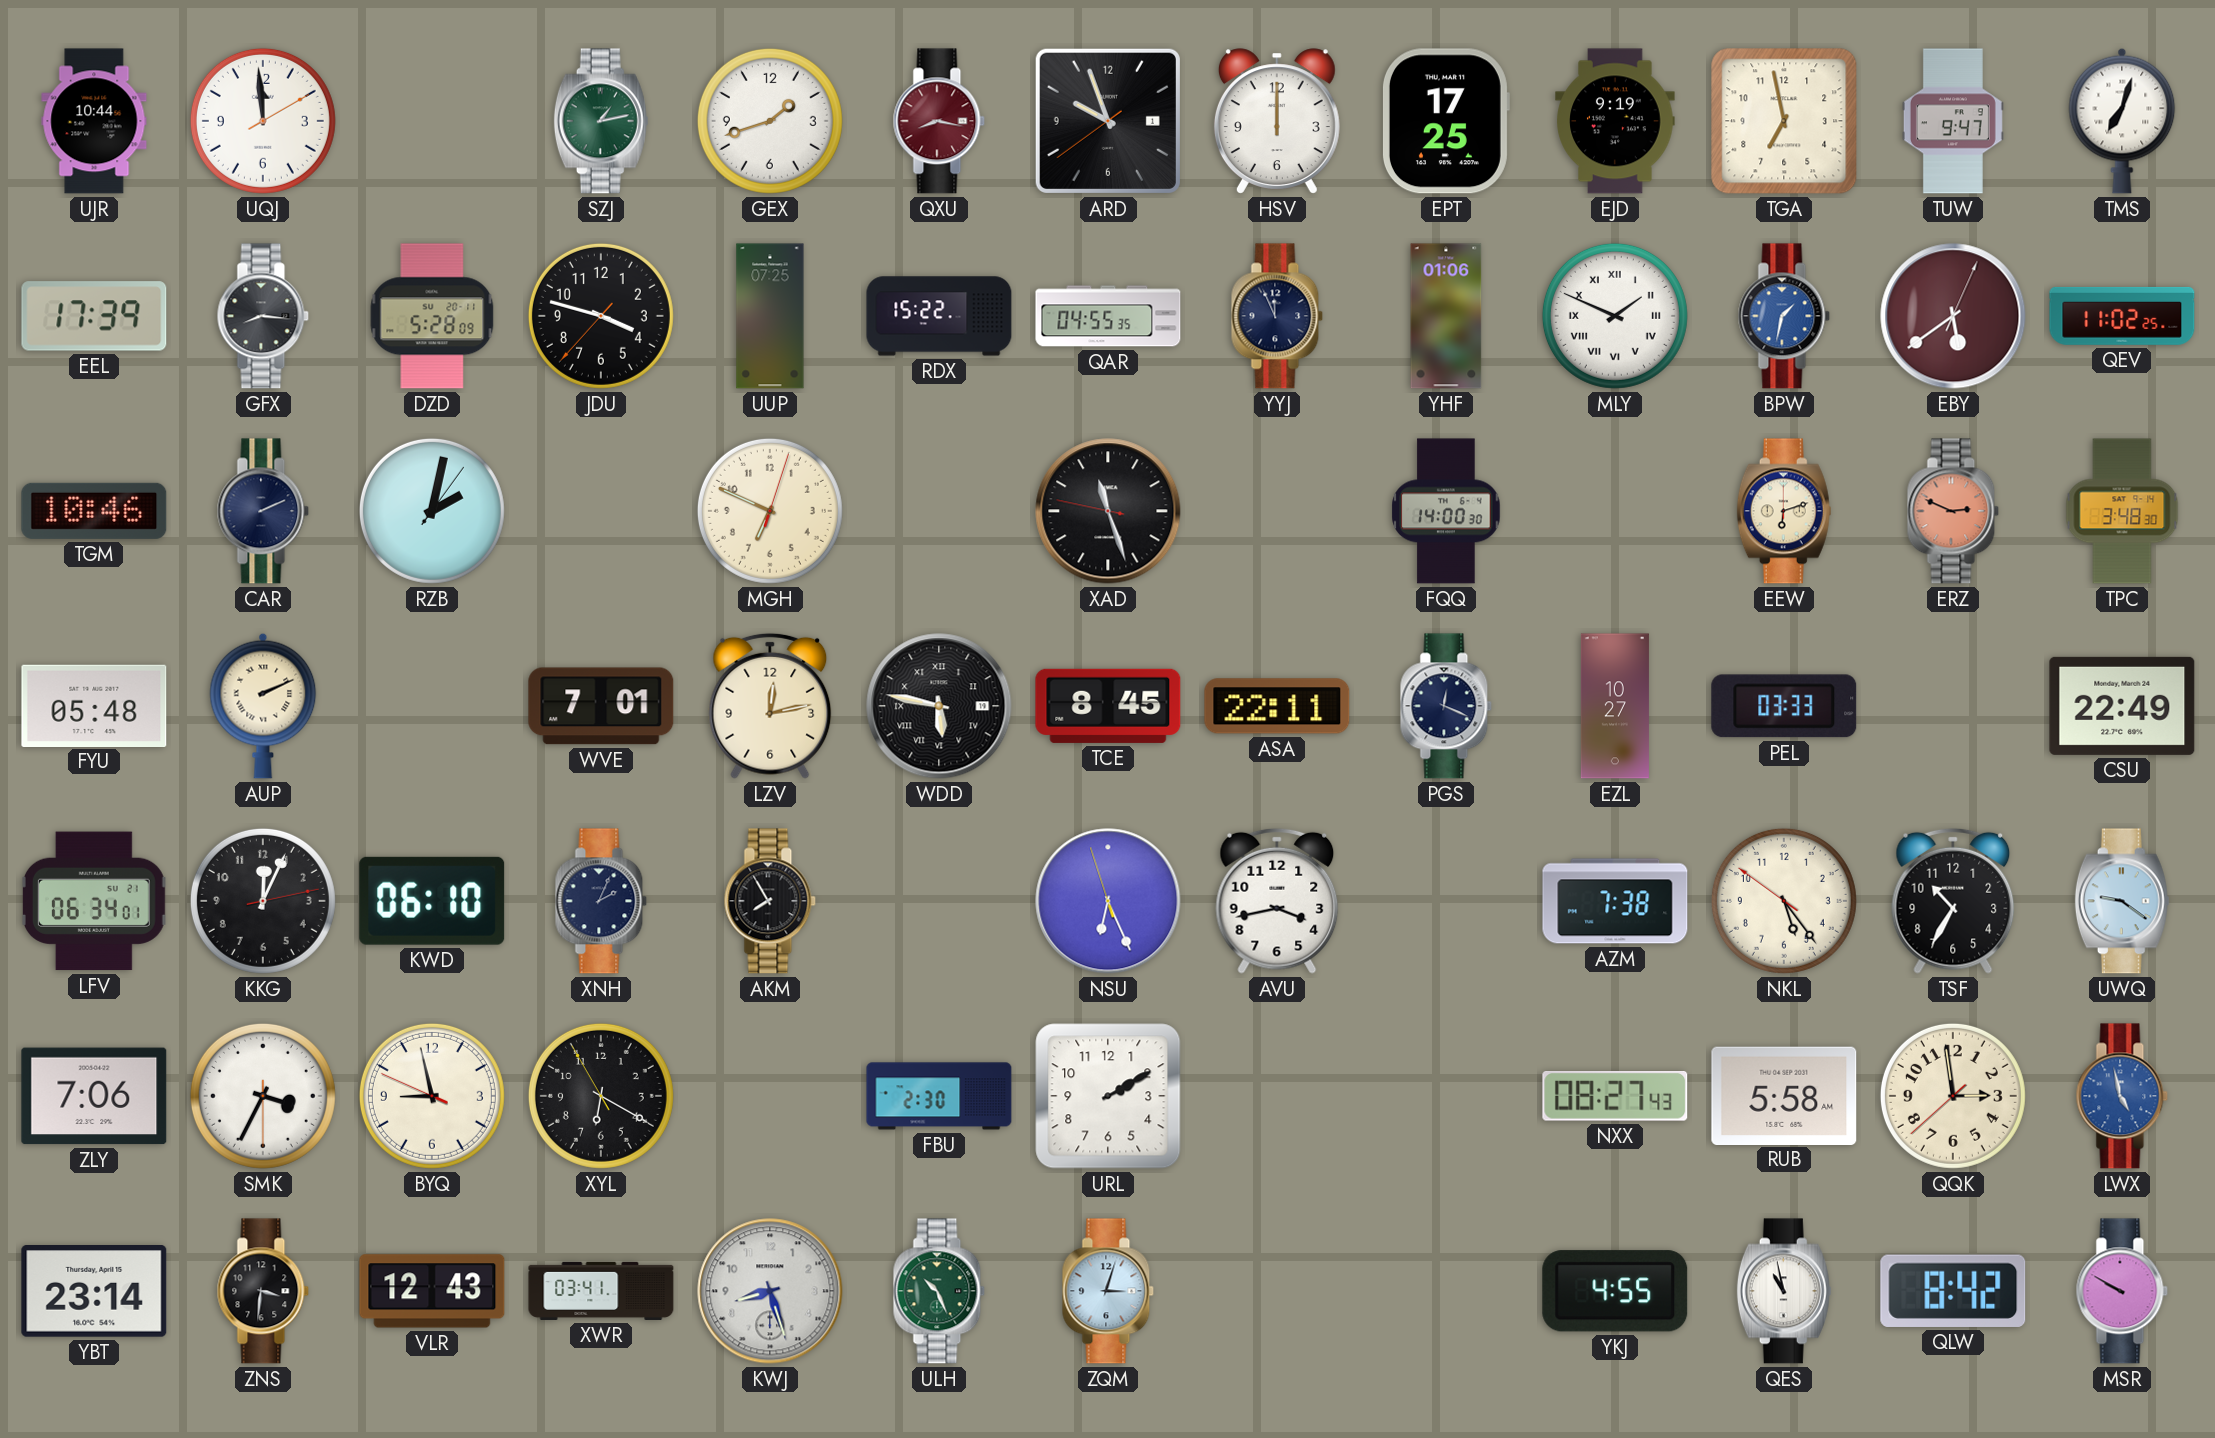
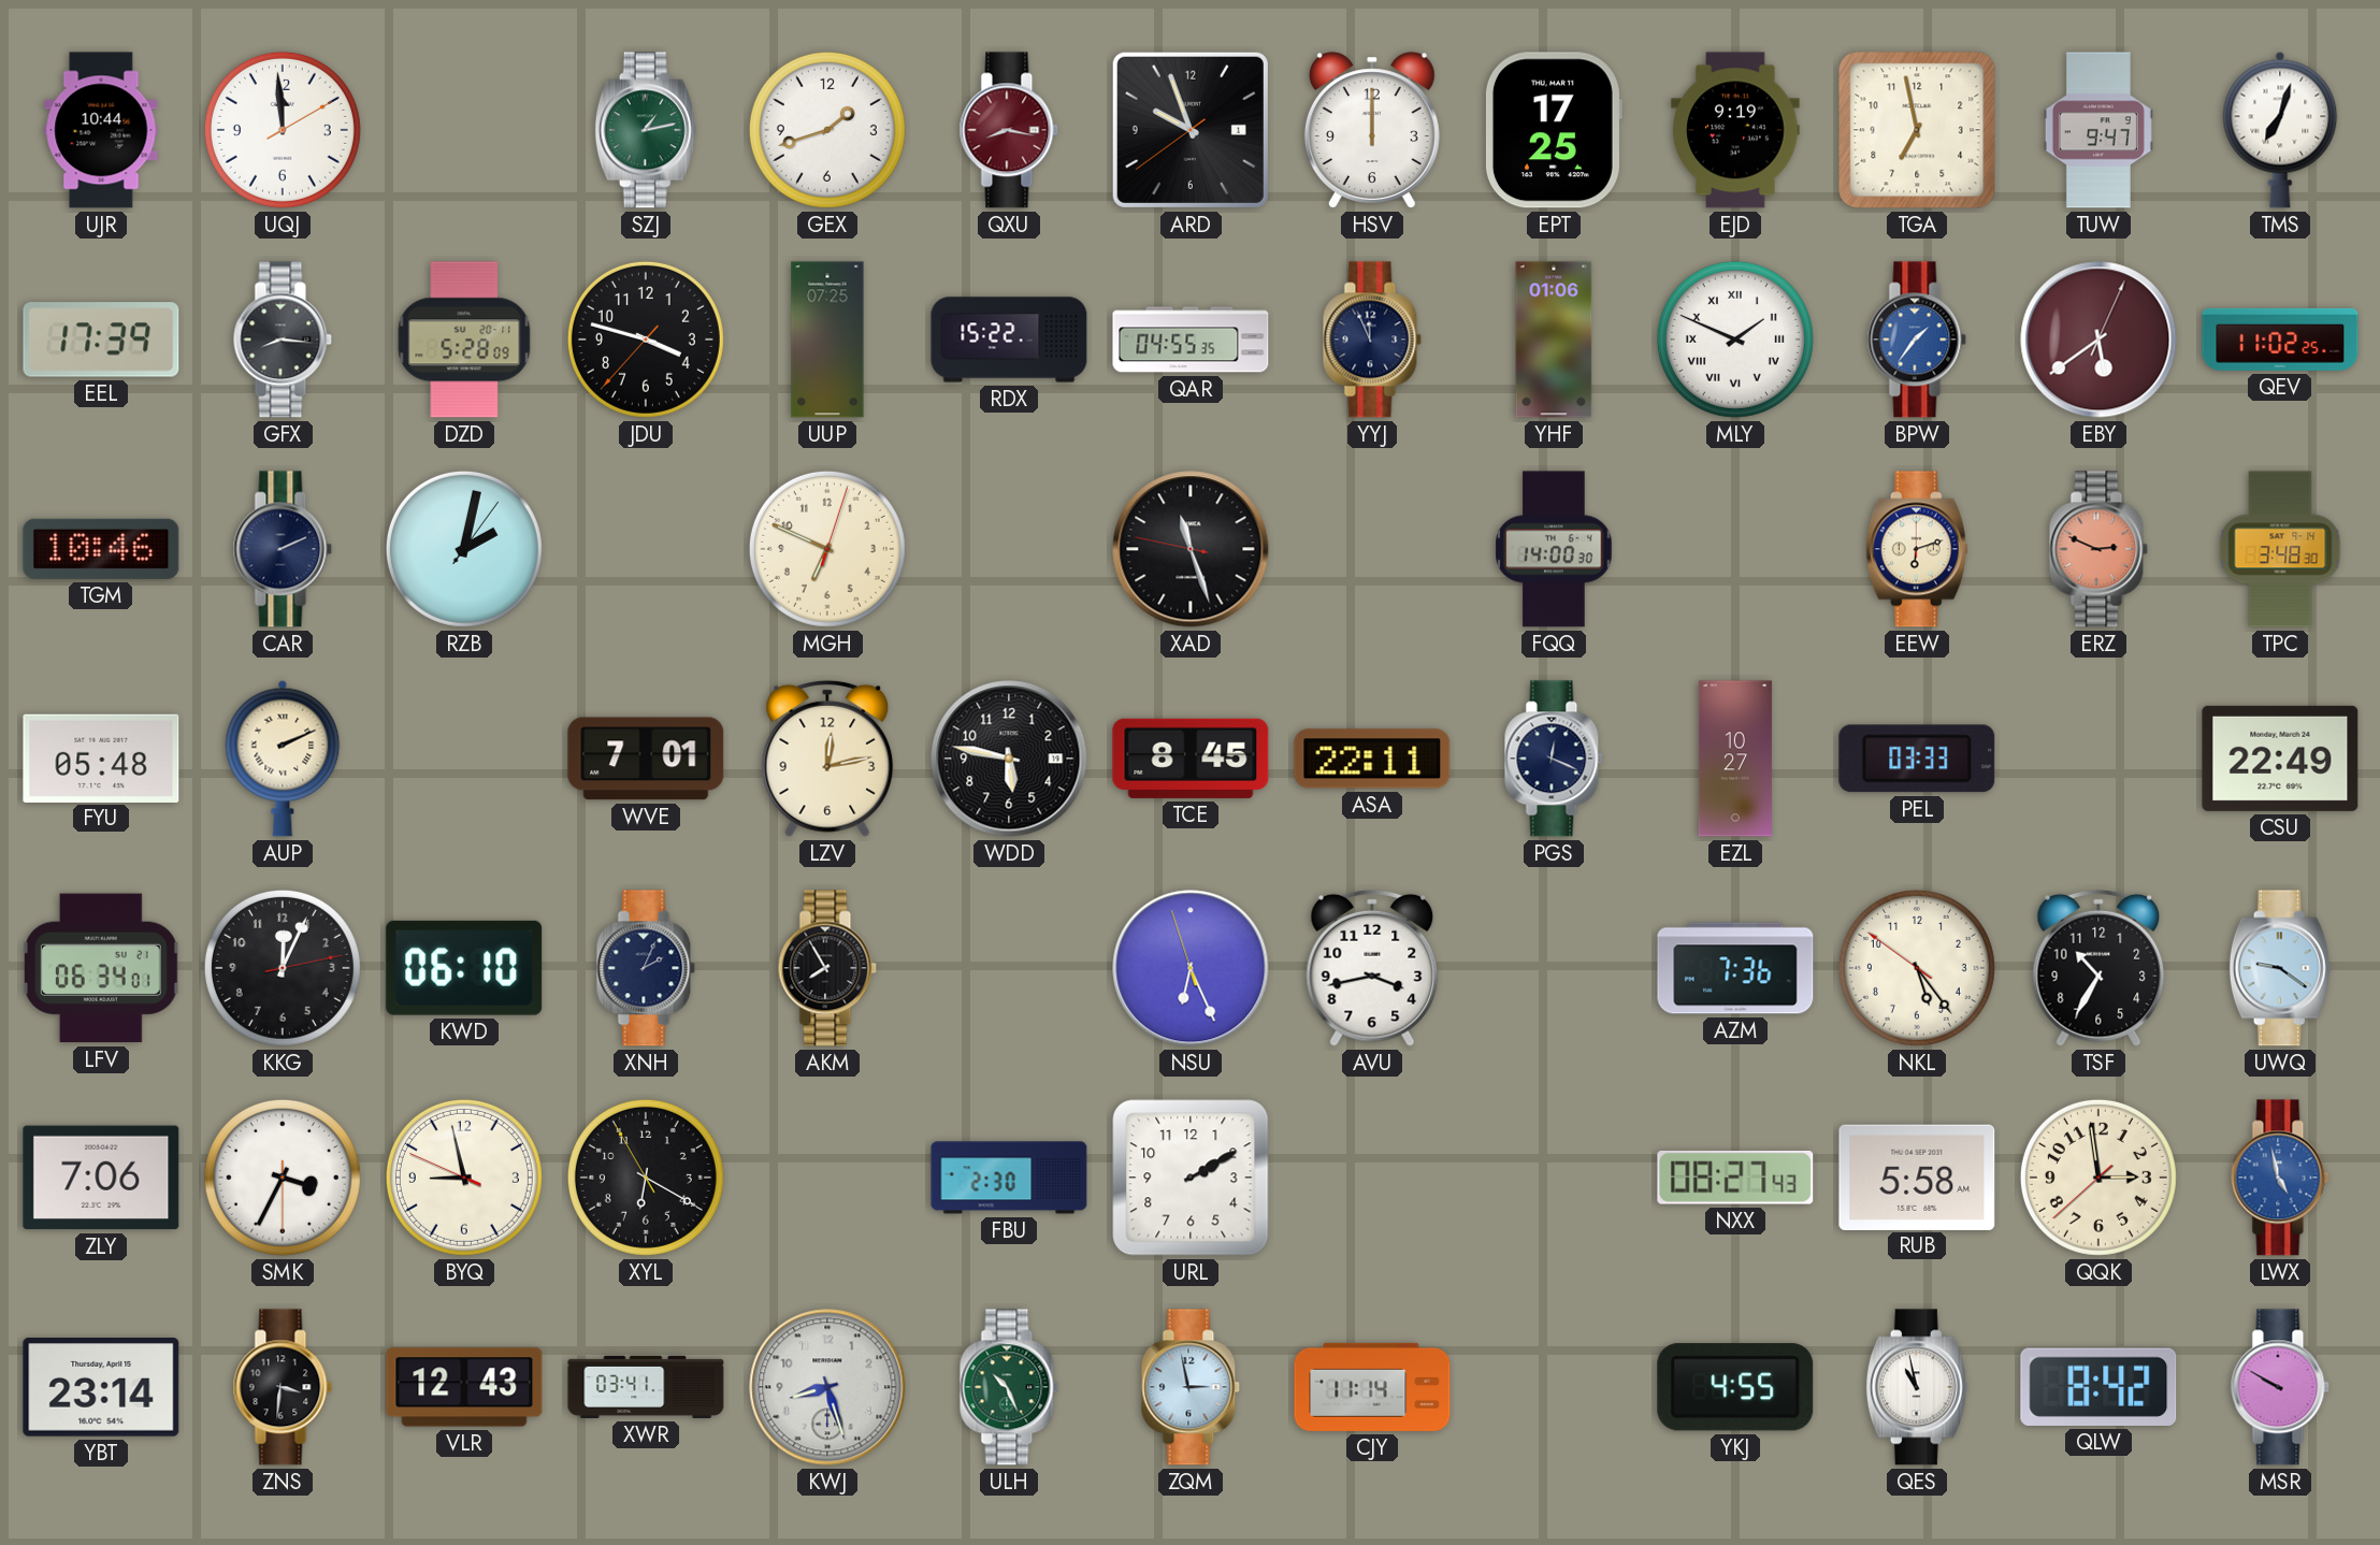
BPW: 1:32 -> 1:36
WDD numerals: Roman -> Arabic
AZM: 7:38 -> 7:36
ZQM: 3:03 -> 2:58
CJY: none -> 11:14
